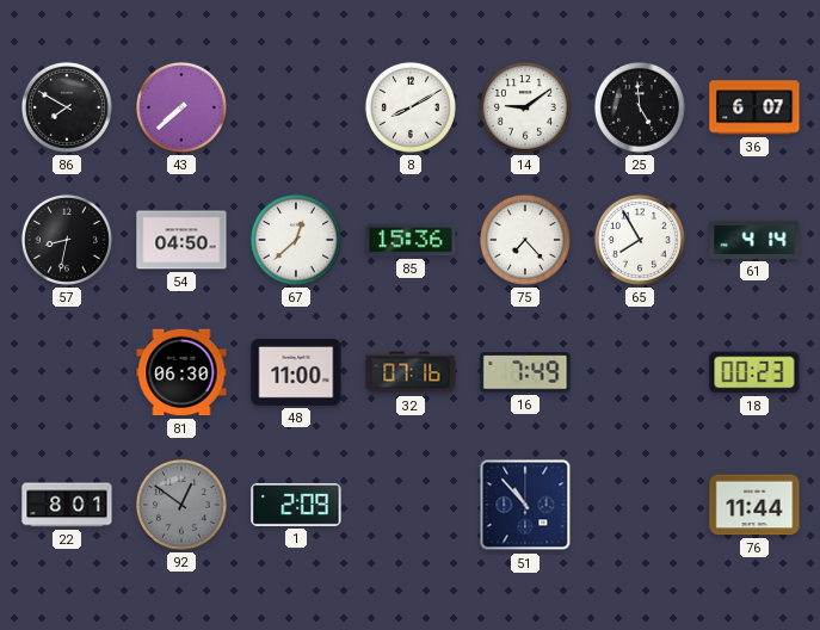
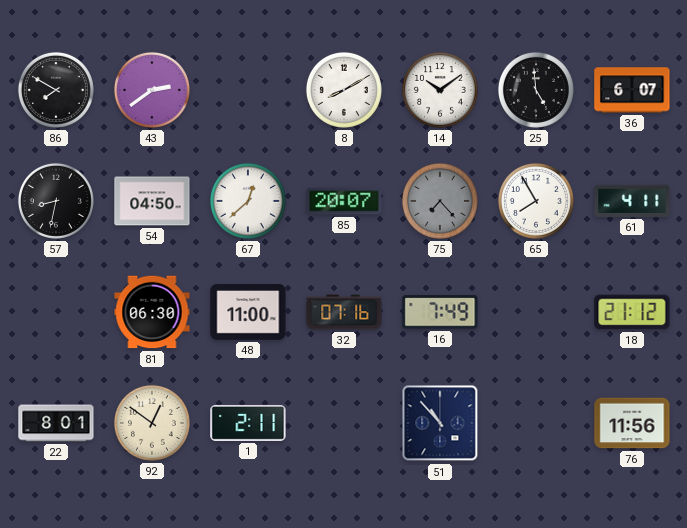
43: 7:38 -> 2:39
14: 9:09 -> 10:09
85: 15:36 -> 20:07
75 dial: white -> grey
61: 4:14 -> 4:11
18: 00:23 -> 21:12
92 dial: grey -> cream
1: 2:09 -> 2:11
76: 11:44 -> 11:56
